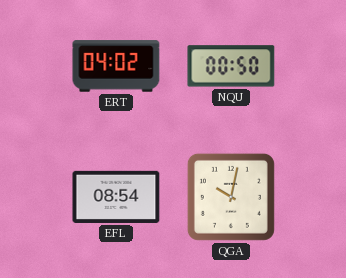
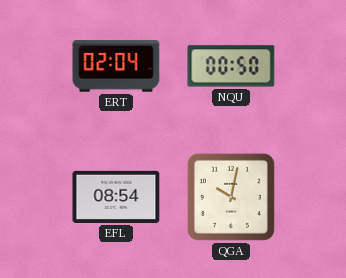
ERT: 04:02 -> 02:04
